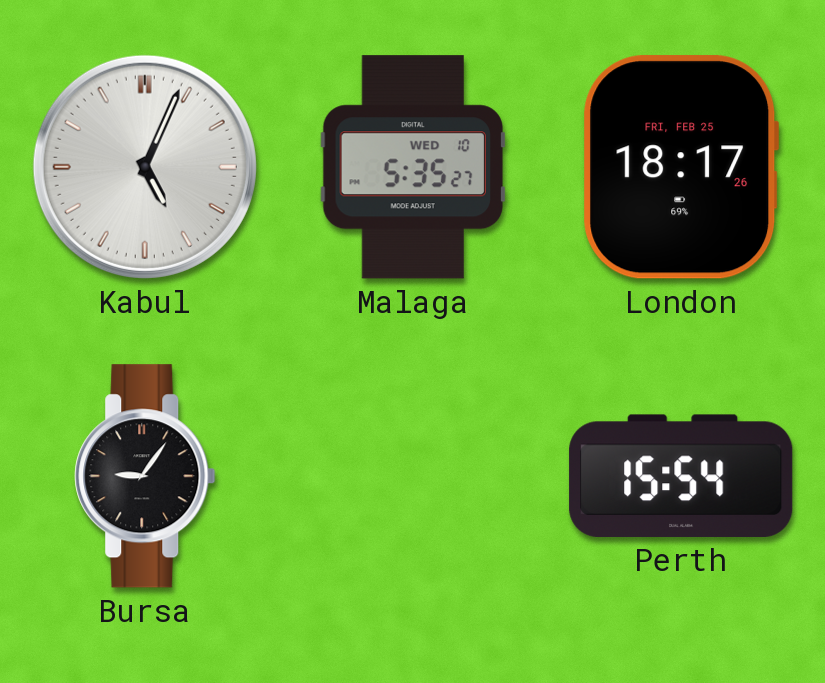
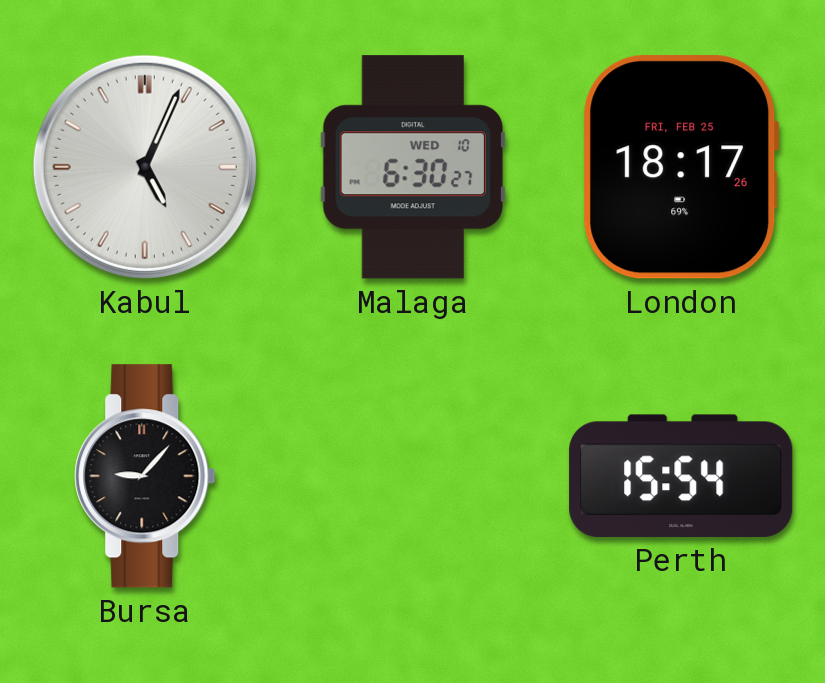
Malaga: 5:35 -> 6:30
Bursa: 9:06 -> 9:07
